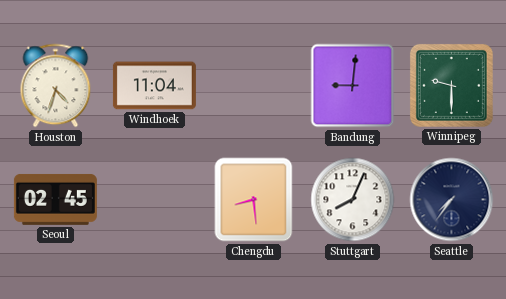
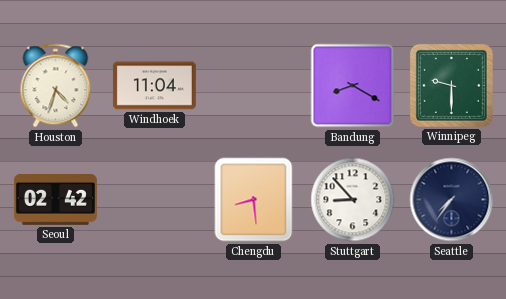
Bandung: 9:01 -> 8:20
Seoul: 02:45 -> 02:42
Stuttgart: 8:04 -> 8:53
